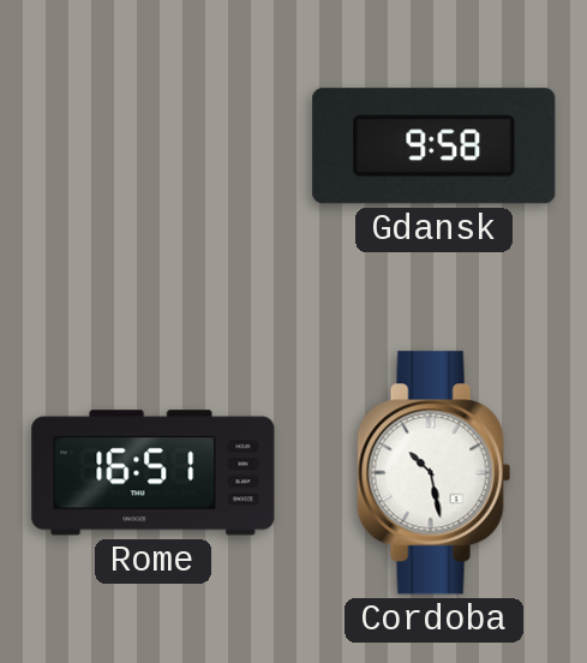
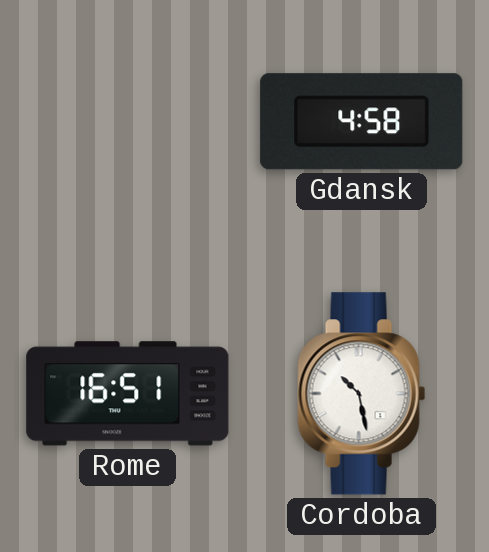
Gdansk: 9:58 -> 4:58
